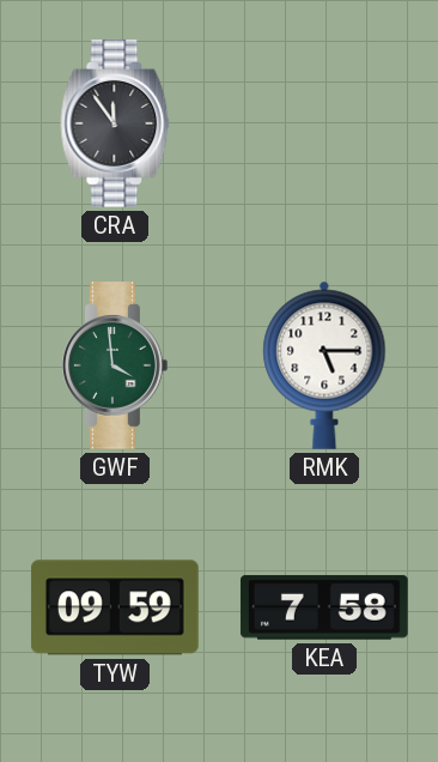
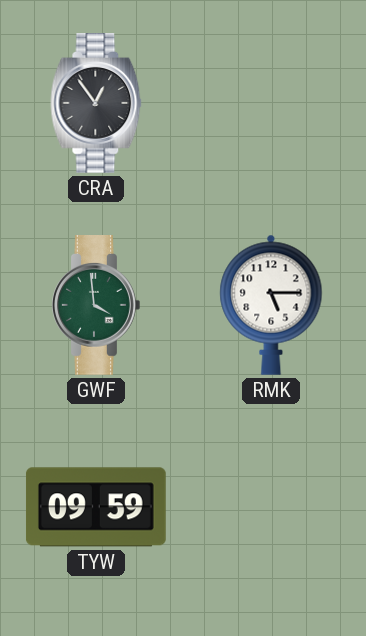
CRA: 11:54 -> 12:54
KEA: 7:58 -> none
